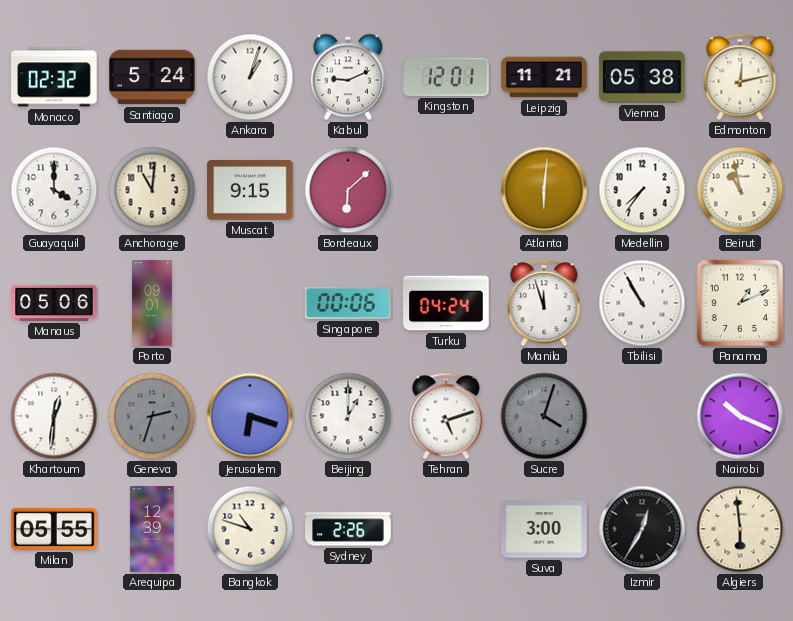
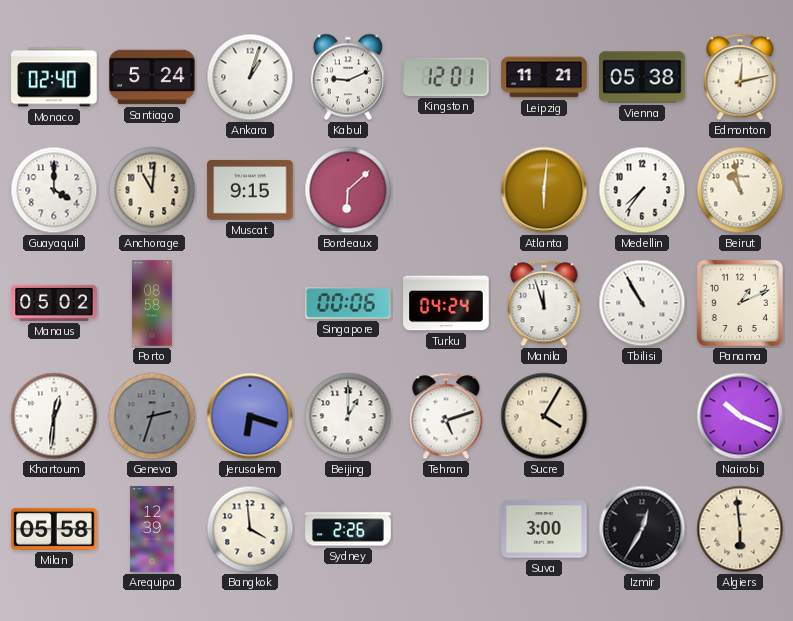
Monaco: 02:32 -> 02:40
Manaus: 05:06 -> 05:02
Porto: 09:01 -> 08:58
Sucre: 4:03 -> 4:05
Sucre dial: grey -> cream
Milan: 05:55 -> 05:58
Bangkok: 10:48 -> 3:59
